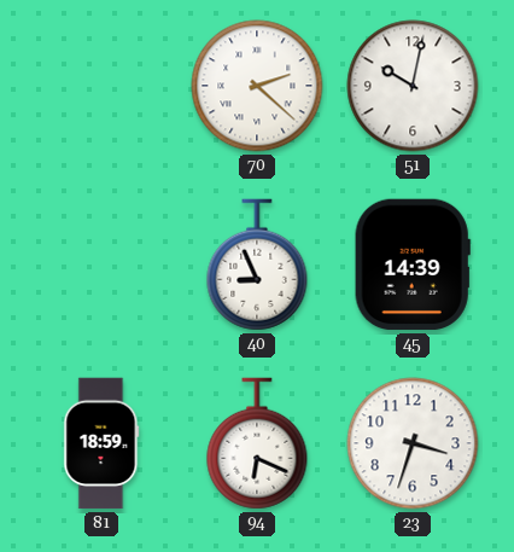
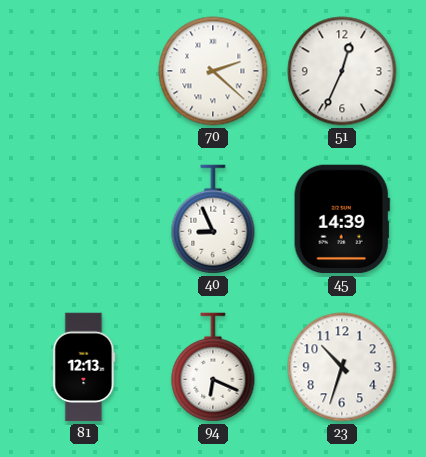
51: 10:02 -> 12:34
81: 18:59 -> 12:13
23: 3:33 -> 10:33
